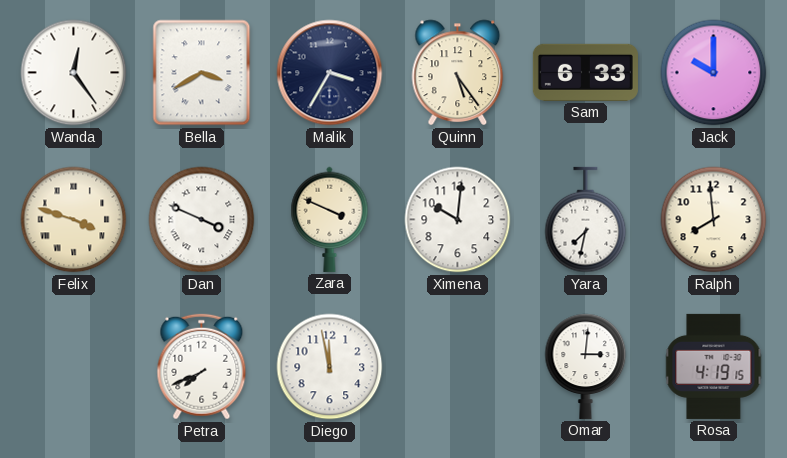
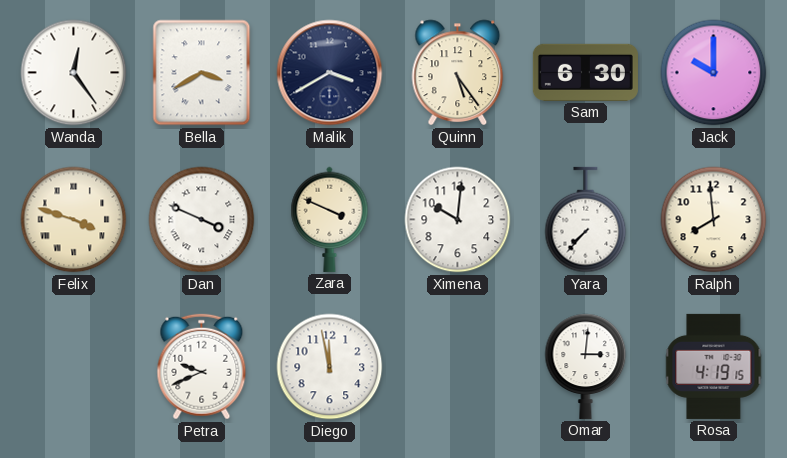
Malik: 3:35 -> 3:40
Sam: 6:33 -> 6:30
Yara: 7:32 -> 7:37
Petra: 7:41 -> 9:41
